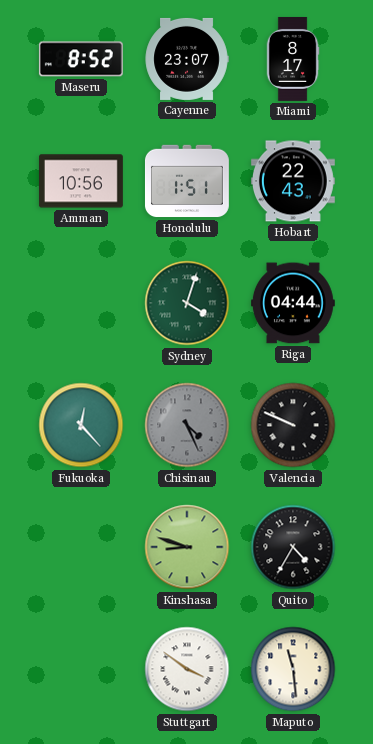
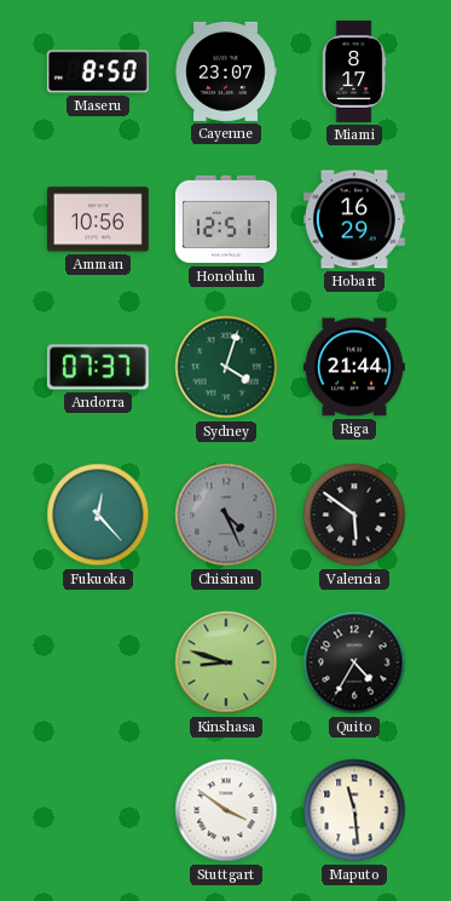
Maseru: 8:52 -> 8:50
Honolulu: 1:51 -> 12:51
Hobart: 22:43 -> 16:29
Andorra: none -> 07:37
Riga: 04:44 -> 21:44
Valencia: 9:49 -> 5:51
